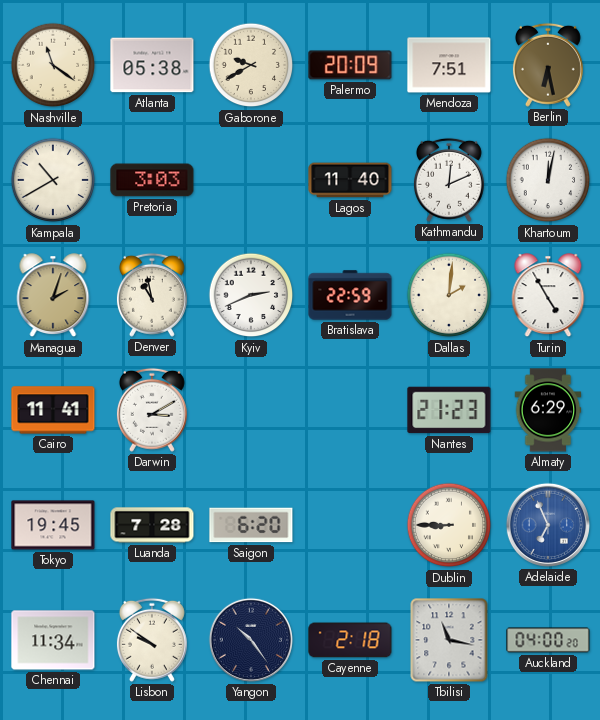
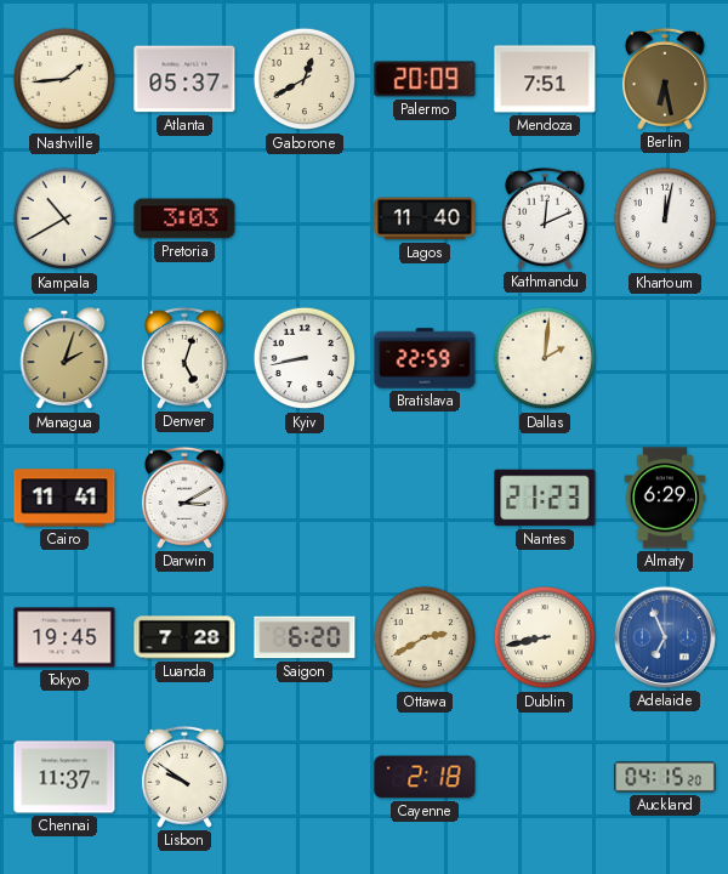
Nashville: 11:21 -> 1:44
Atlanta: 05:38 -> 05:37
Gaborone: 9:40 -> 12:40
Denver: 10:58 -> 5:03
Kyiv: 2:41 -> 8:43
Turin: 4:55 -> none
Ottawa: none -> 2:40
Dublin: 8:45 -> 8:43
Chennai: 11:34 -> 11:37
Yangon: 10:24 -> none
Tbilisi: 11:17 -> none
Auckland: 04:00 -> 04:15
